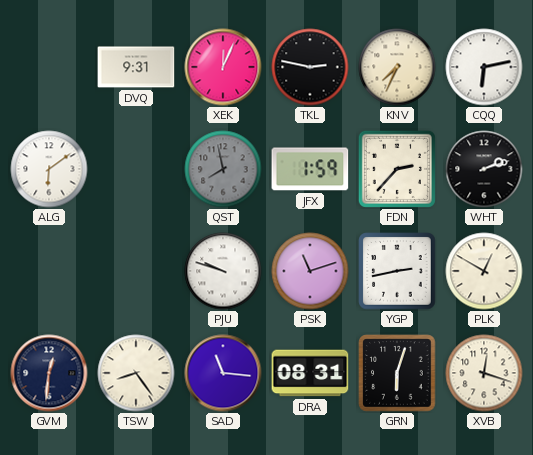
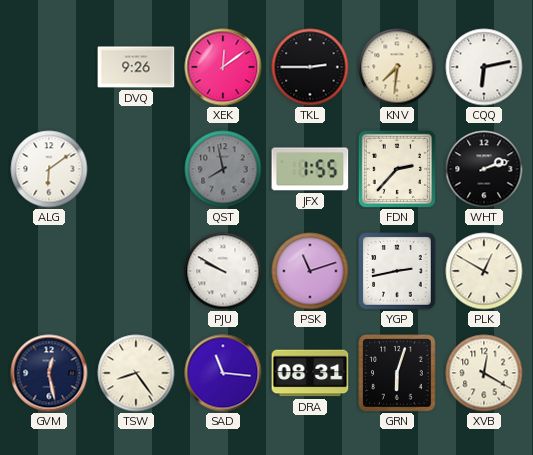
DVQ: 9:31 -> 9:26
XEK: 12:04 -> 12:09
TKL: 2:47 -> 2:45
KNV: 7:34 -> 7:31
JFX: 1:59 -> 1:55
PJU: 9:48 -> 9:50
GVM: 12:31 -> 12:28
XVB: 12:18 -> 12:20
